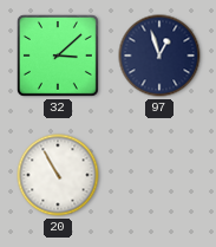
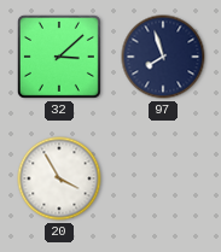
97: 12:57 -> 7:57
20: 10:55 -> 3:55
